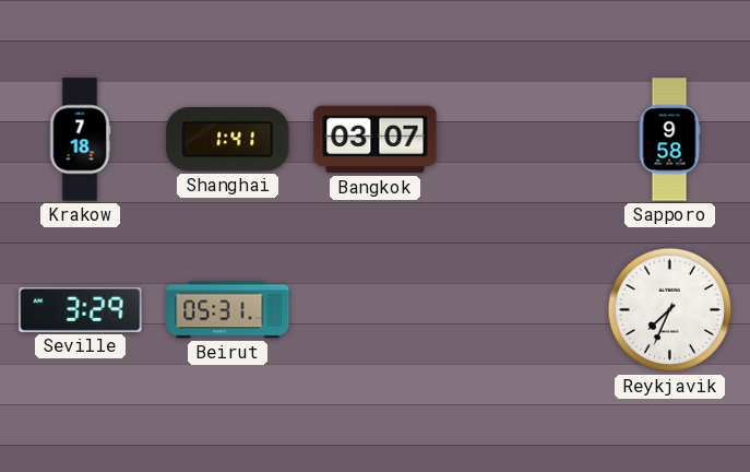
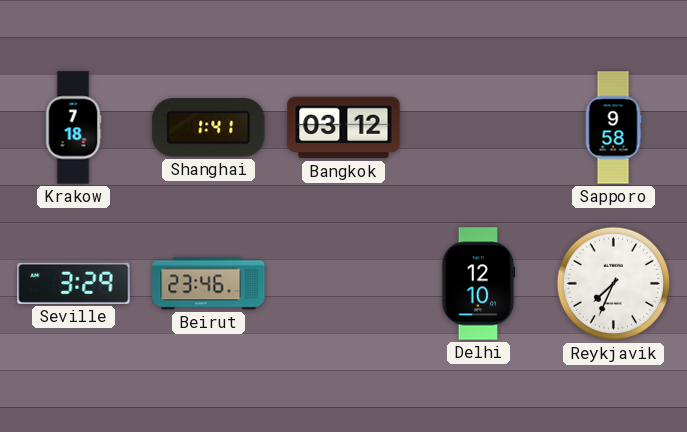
Bangkok: 03:07 -> 03:12
Beirut: 05:31 -> 23:46
Delhi: none -> 12:10
